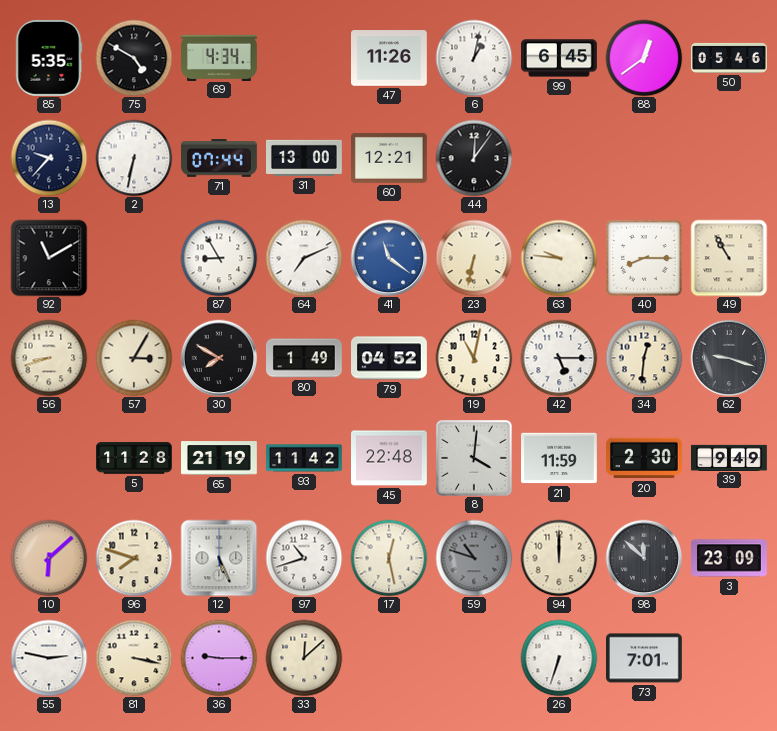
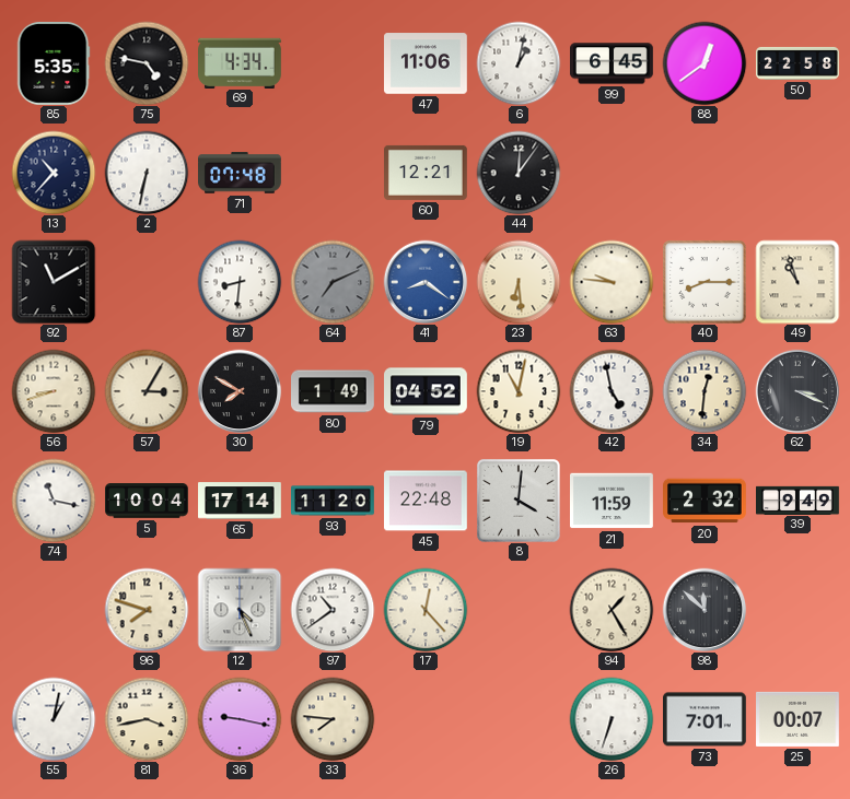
75: 4:50 -> 4:47
47: 11:26 -> 11:06
50: 05:46 -> 22:58
13: 9:37 -> 10:37
71: 07:44 -> 07:48
31: 13:00 -> none
87: 8:55 -> 8:31
64 dial: white -> grey
41: 11:21 -> 8:21
23: 6:32 -> 6:29
49: 10:55 -> 10:57
42: 5:15 -> 4:58
62: 9:18 -> 3:19
74: none -> 11:17
5: 11:28 -> 10:04
65: 21:19 -> 17:14
93: 11:42 -> 11:20
20: 2:30 -> 2:32
10: 6:08 -> none
12: 5:26 -> 4:26
97: 10:42 -> 10:39
17: 12:28 -> 12:23
59: 10:48 -> none
94: 12:00 -> 1:25
3: 23:09 -> none
55: 2:47 -> 1:02
81: 3:17 -> 3:43
36: 9:15 -> 9:17
33: 12:08 -> 7:46
25: none -> 00:07
